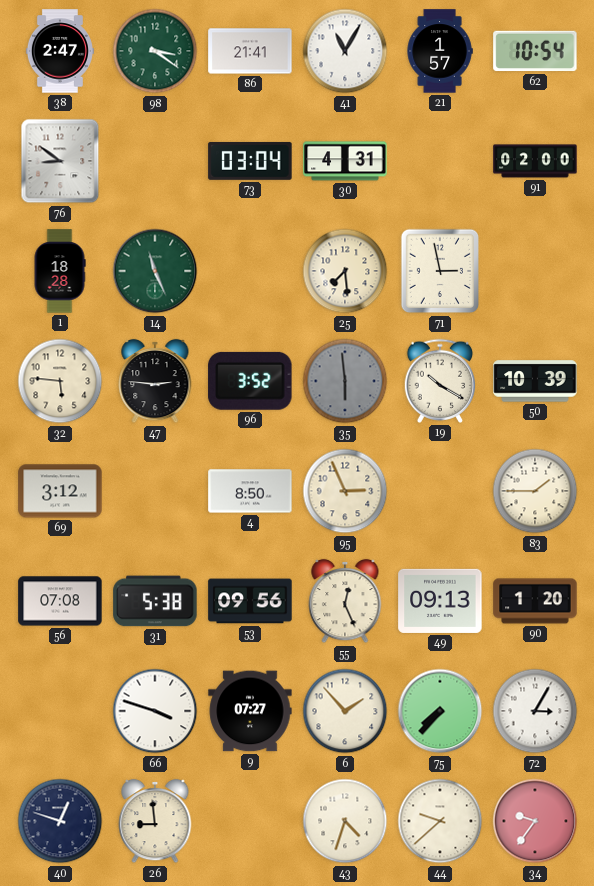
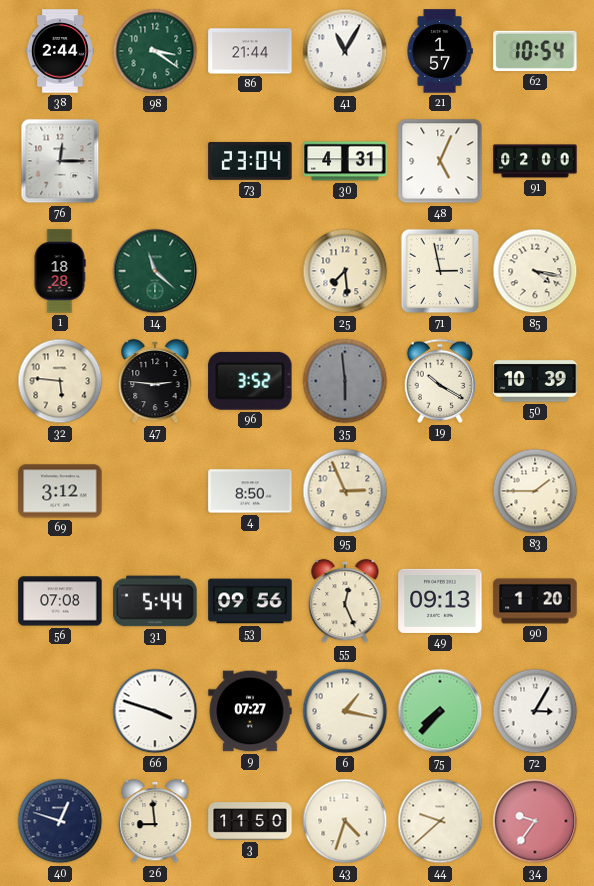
38: 2:47 -> 2:44
86: 21:41 -> 21:44
76: 8:51 -> 12:15
73: 03:04 -> 23:04
48: none -> 5:04
14: 11:26 -> 11:22
85: none -> 4:17
31: 5:38 -> 5:44
6: 1:53 -> 1:17
3: none -> 11:50
